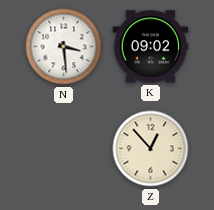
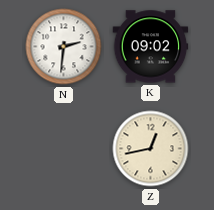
N: 3:29 -> 2:31
Z: 12:53 -> 12:43
